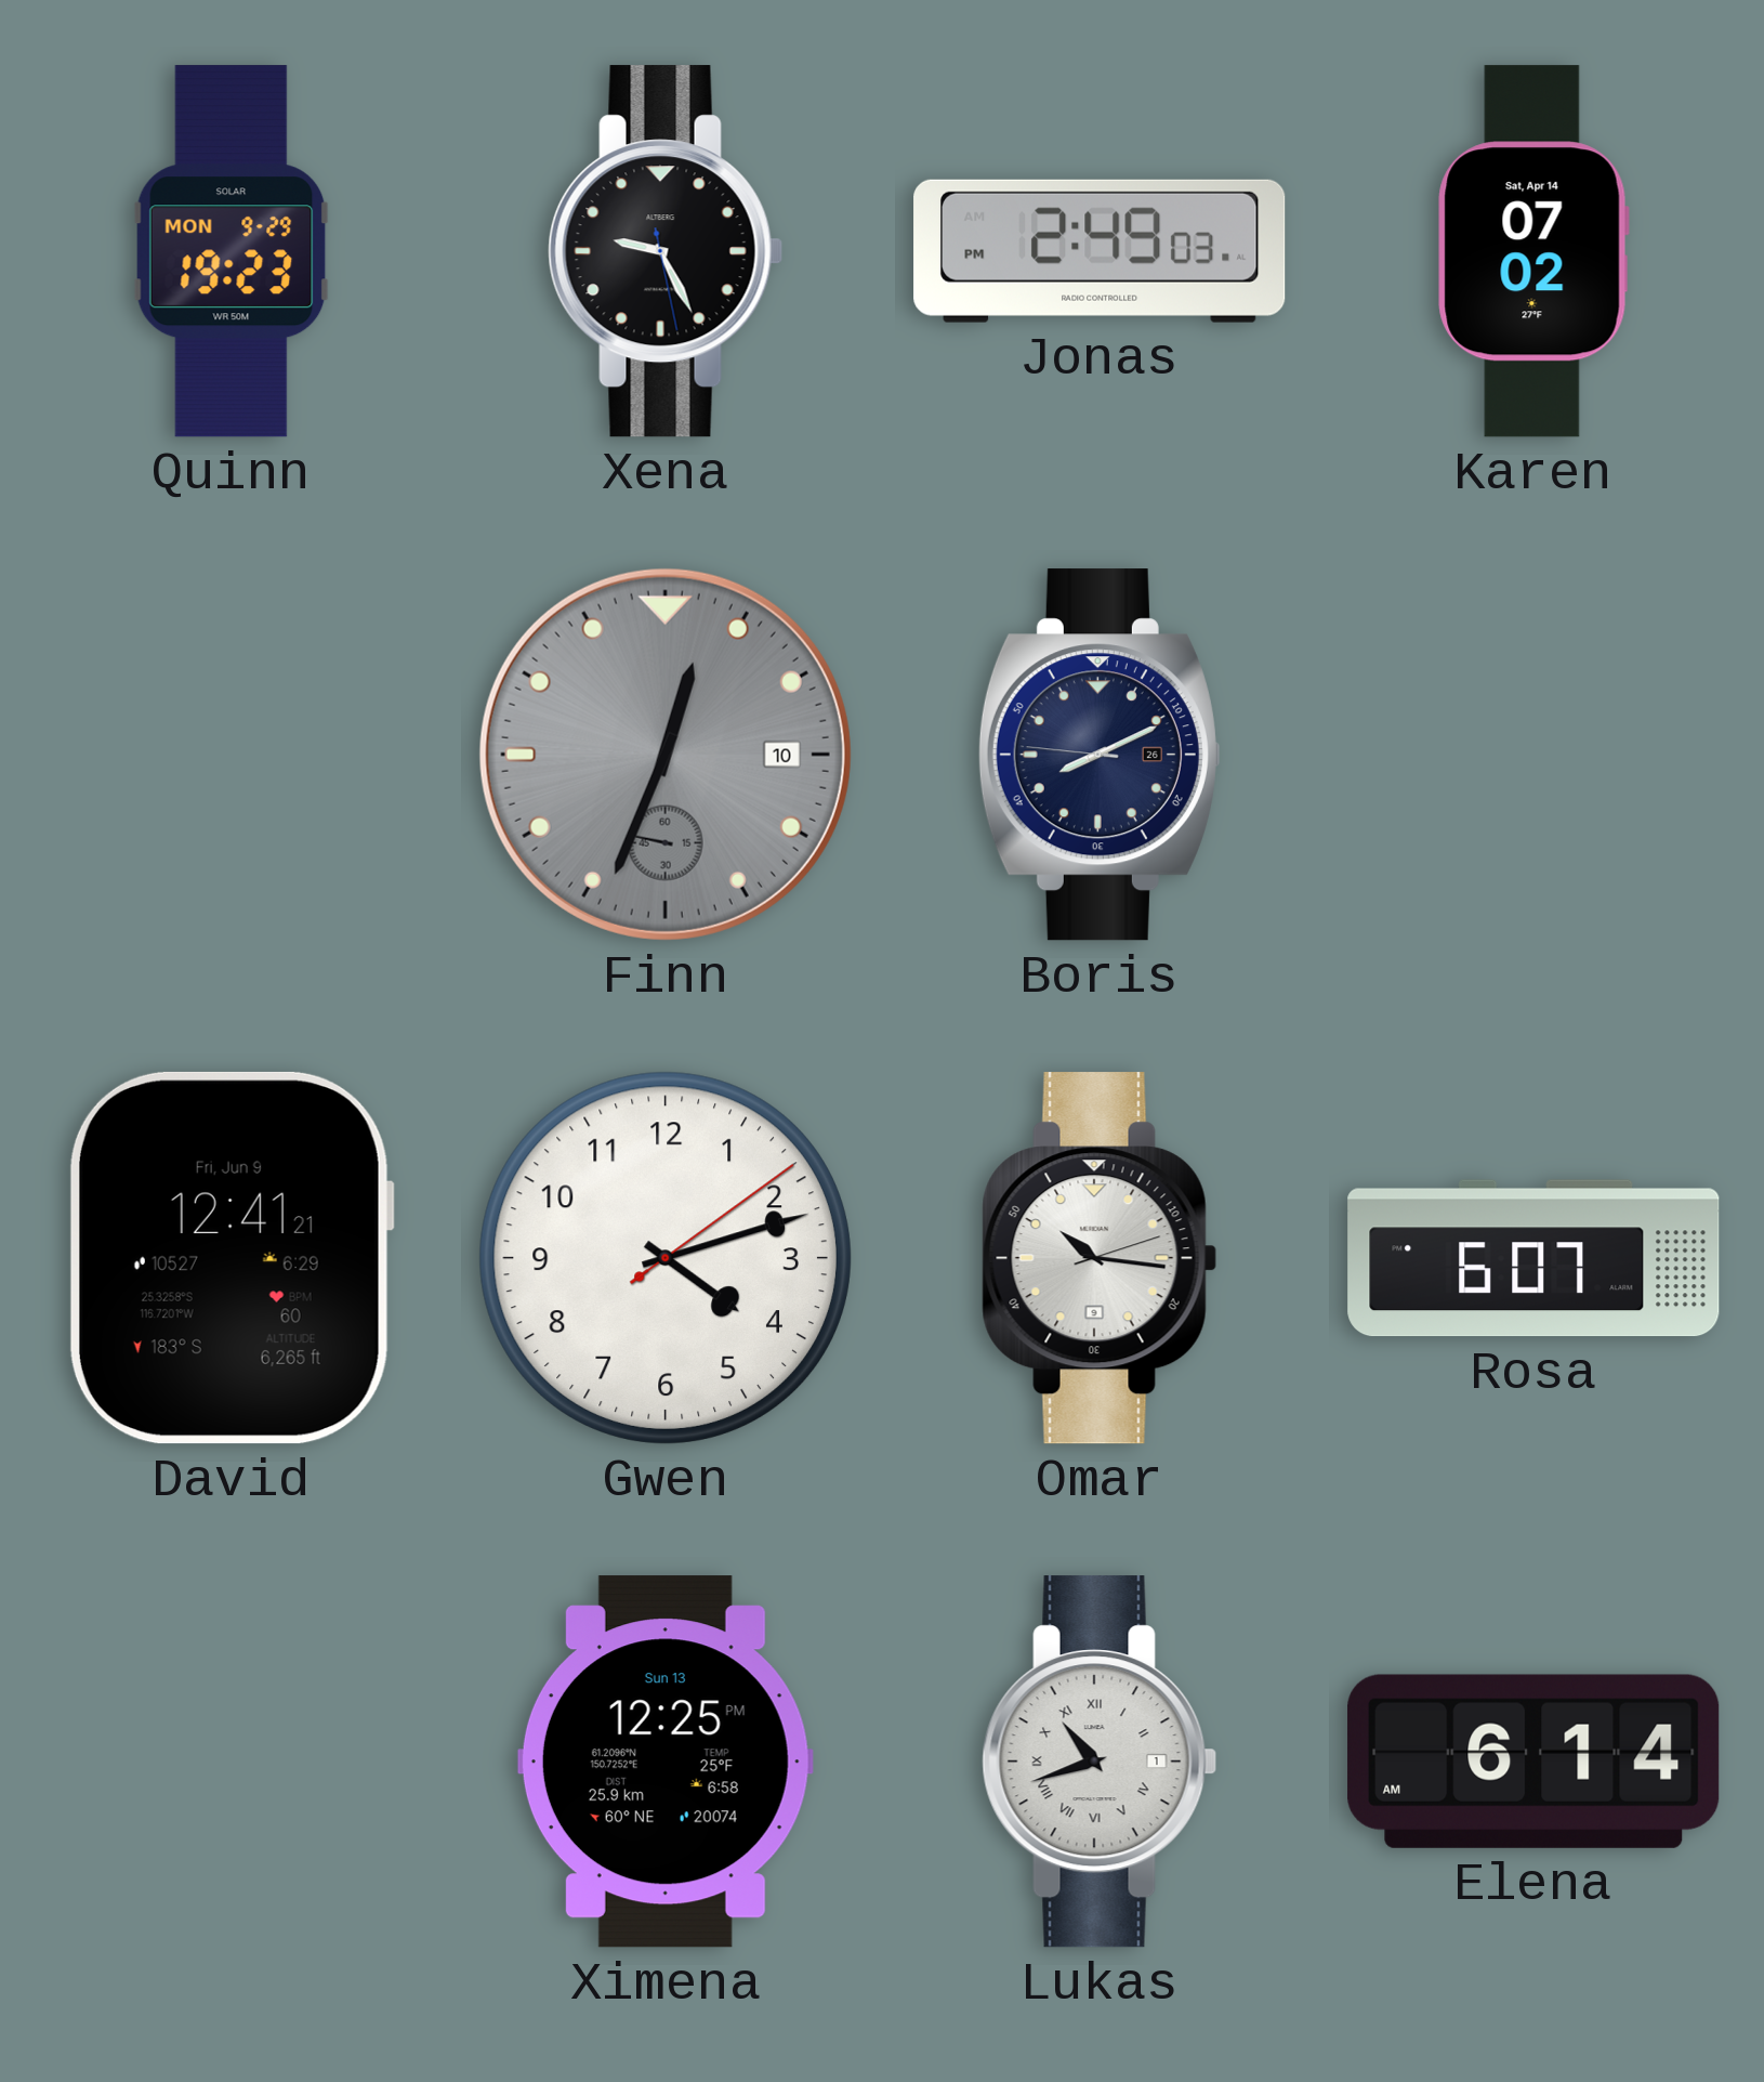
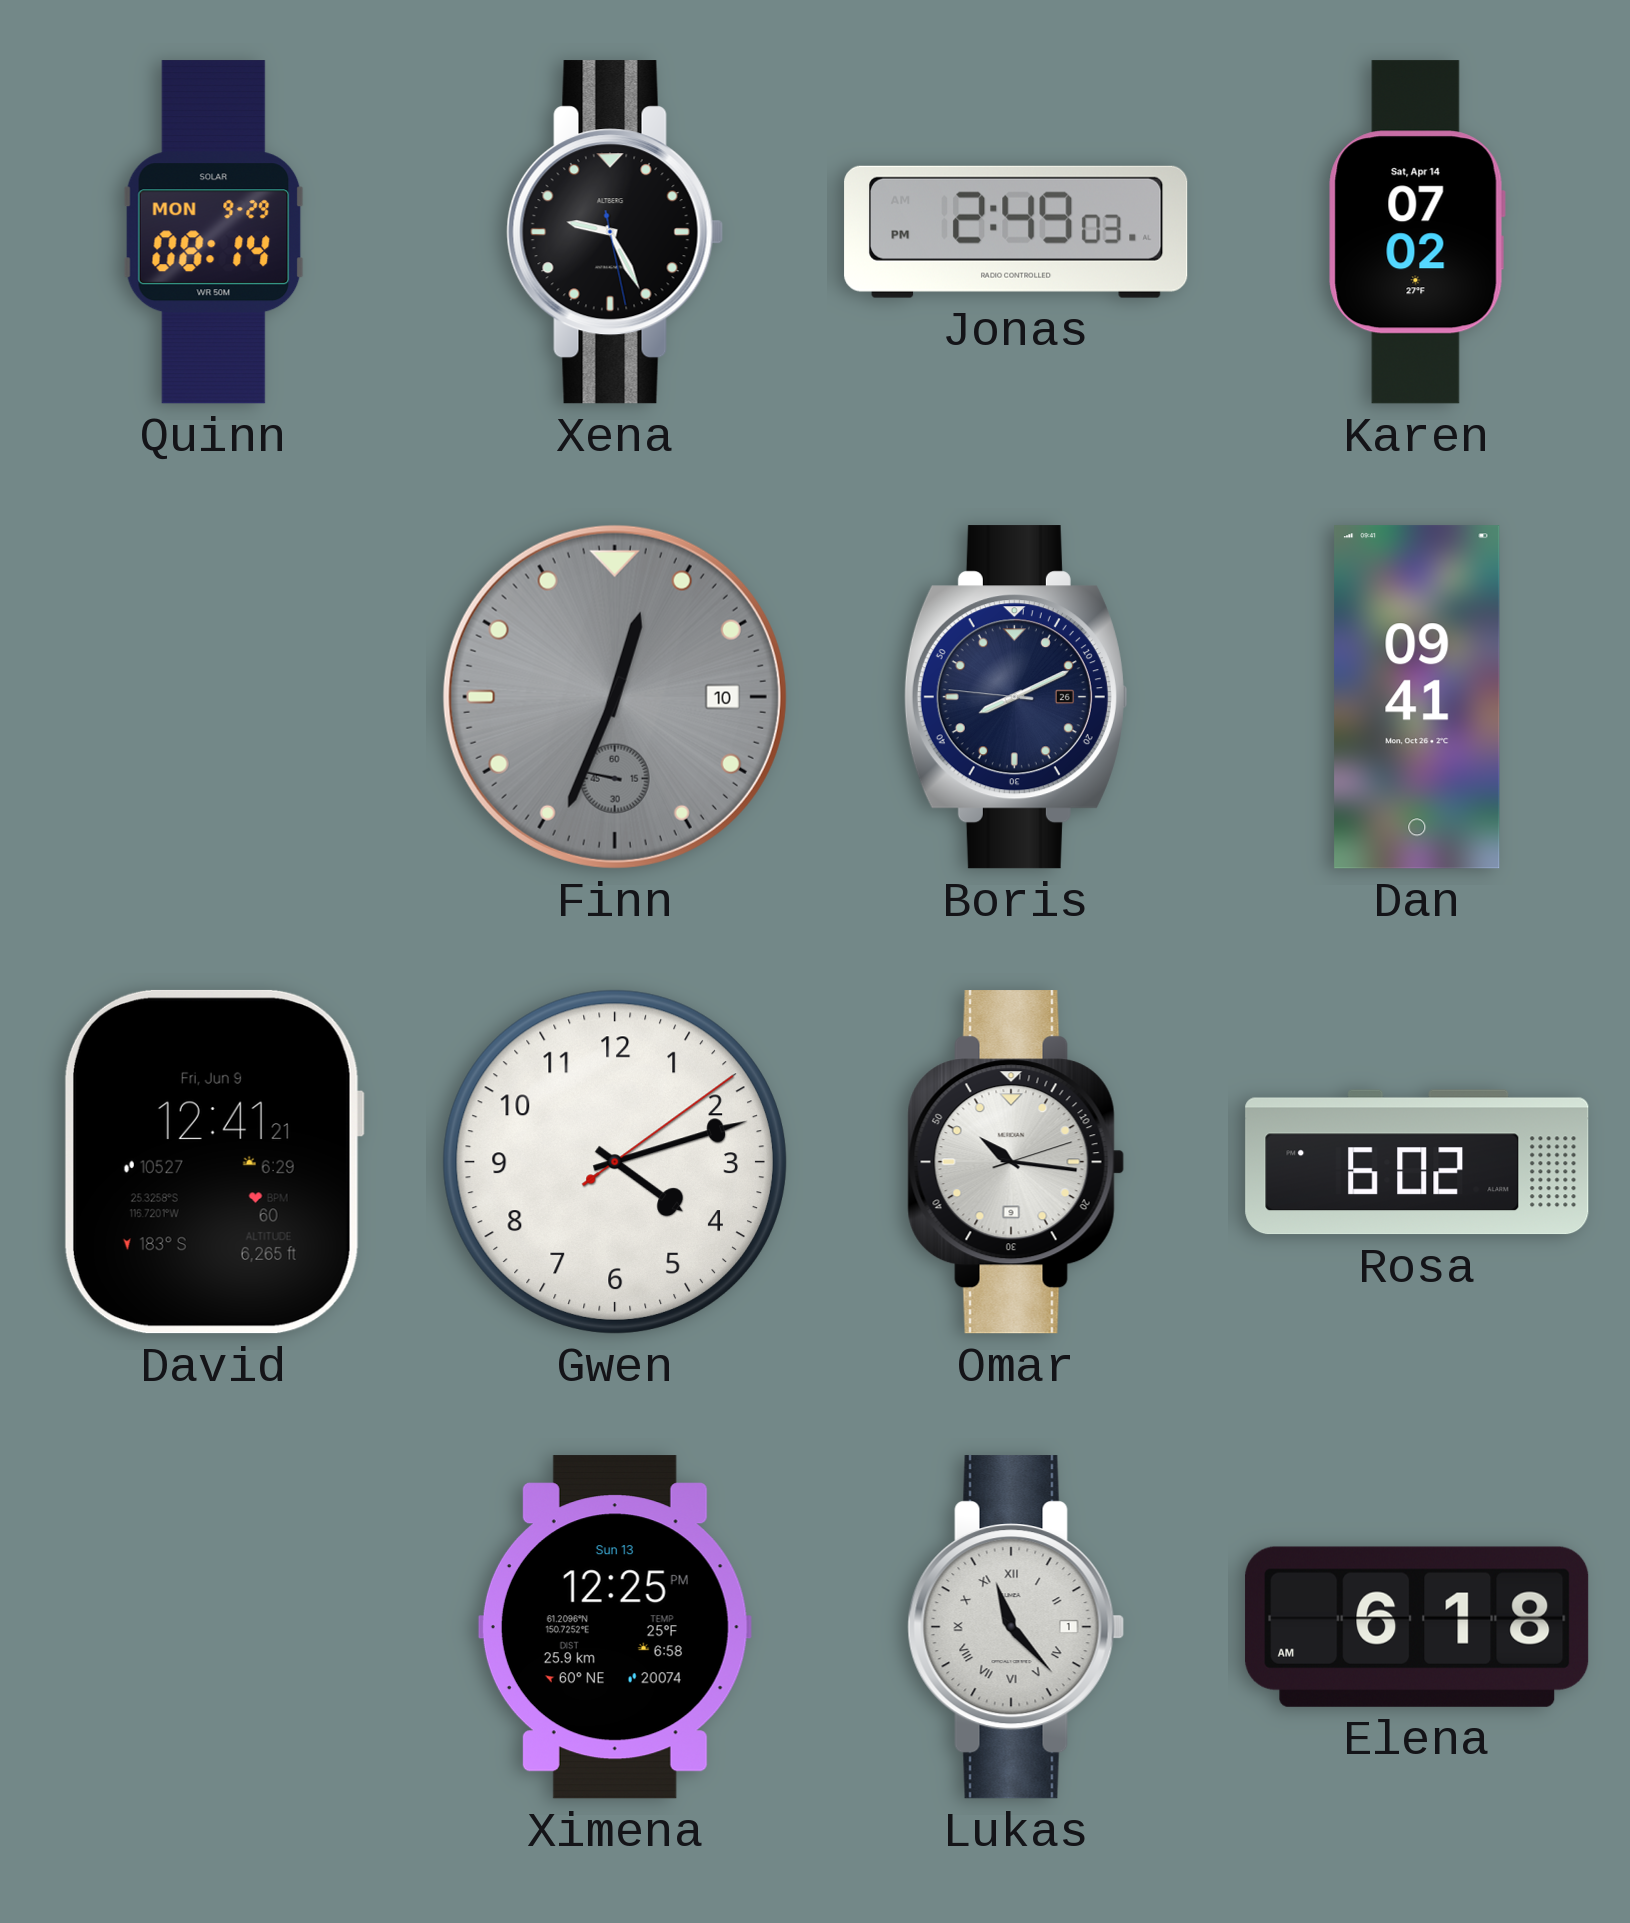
Quinn: 19:23 -> 08:14
Dan: none -> 09:41
Rosa: 6:07 -> 6:02
Lukas: 10:42 -> 11:23
Elena: 6:14 -> 6:18
